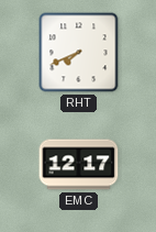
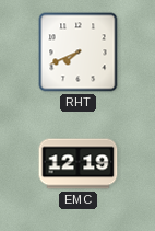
EMC: 12:17 -> 12:19
